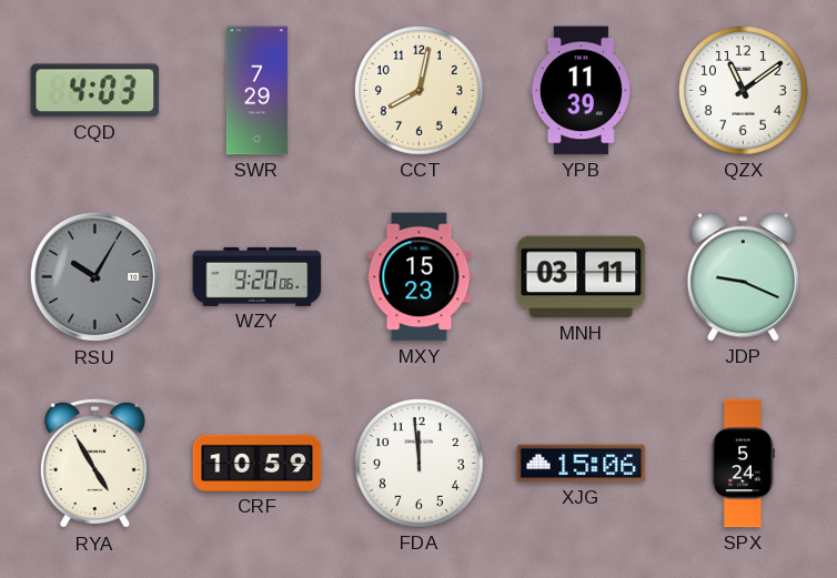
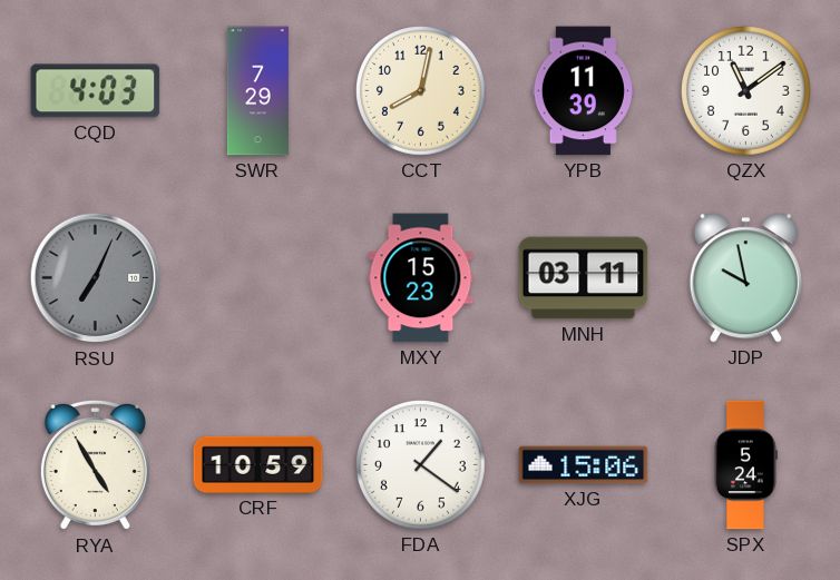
RSU: 10:05 -> 7:04
WZY: 9:20 -> none
JDP: 9:19 -> 9:58
FDA: 11:59 -> 1:21
